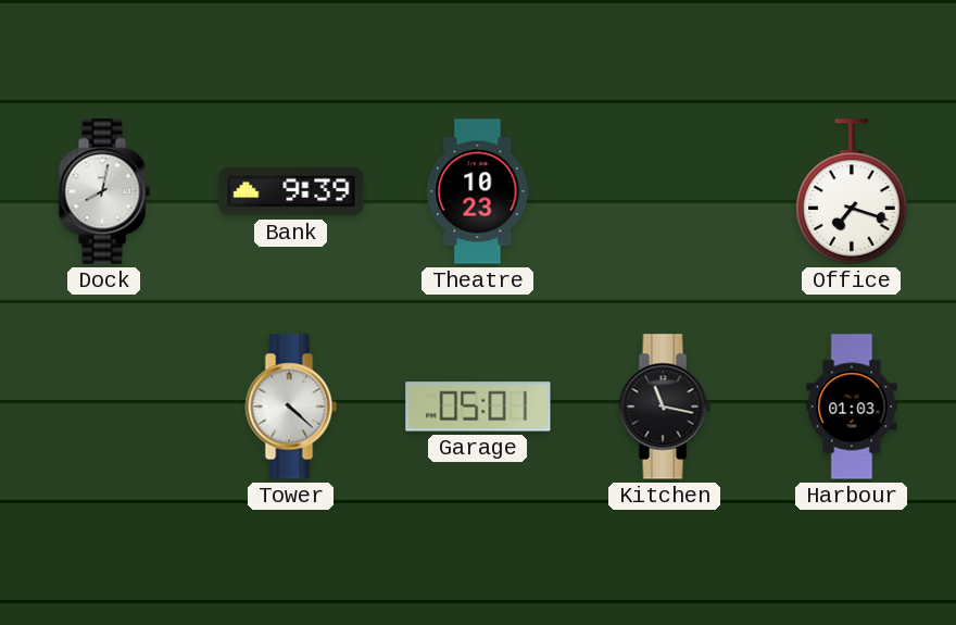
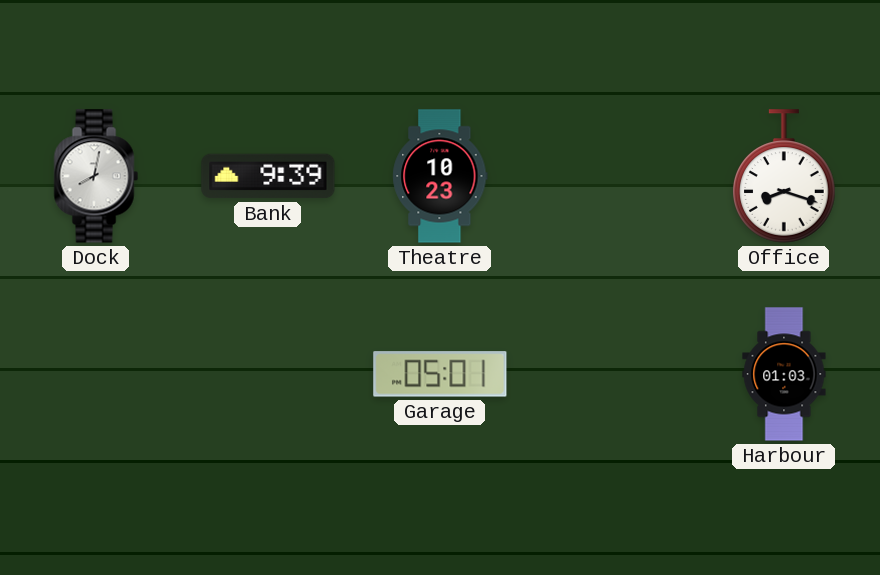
Office: 7:18 -> 8:18
Tower: 4:22 -> none
Kitchen: 11:17 -> none
